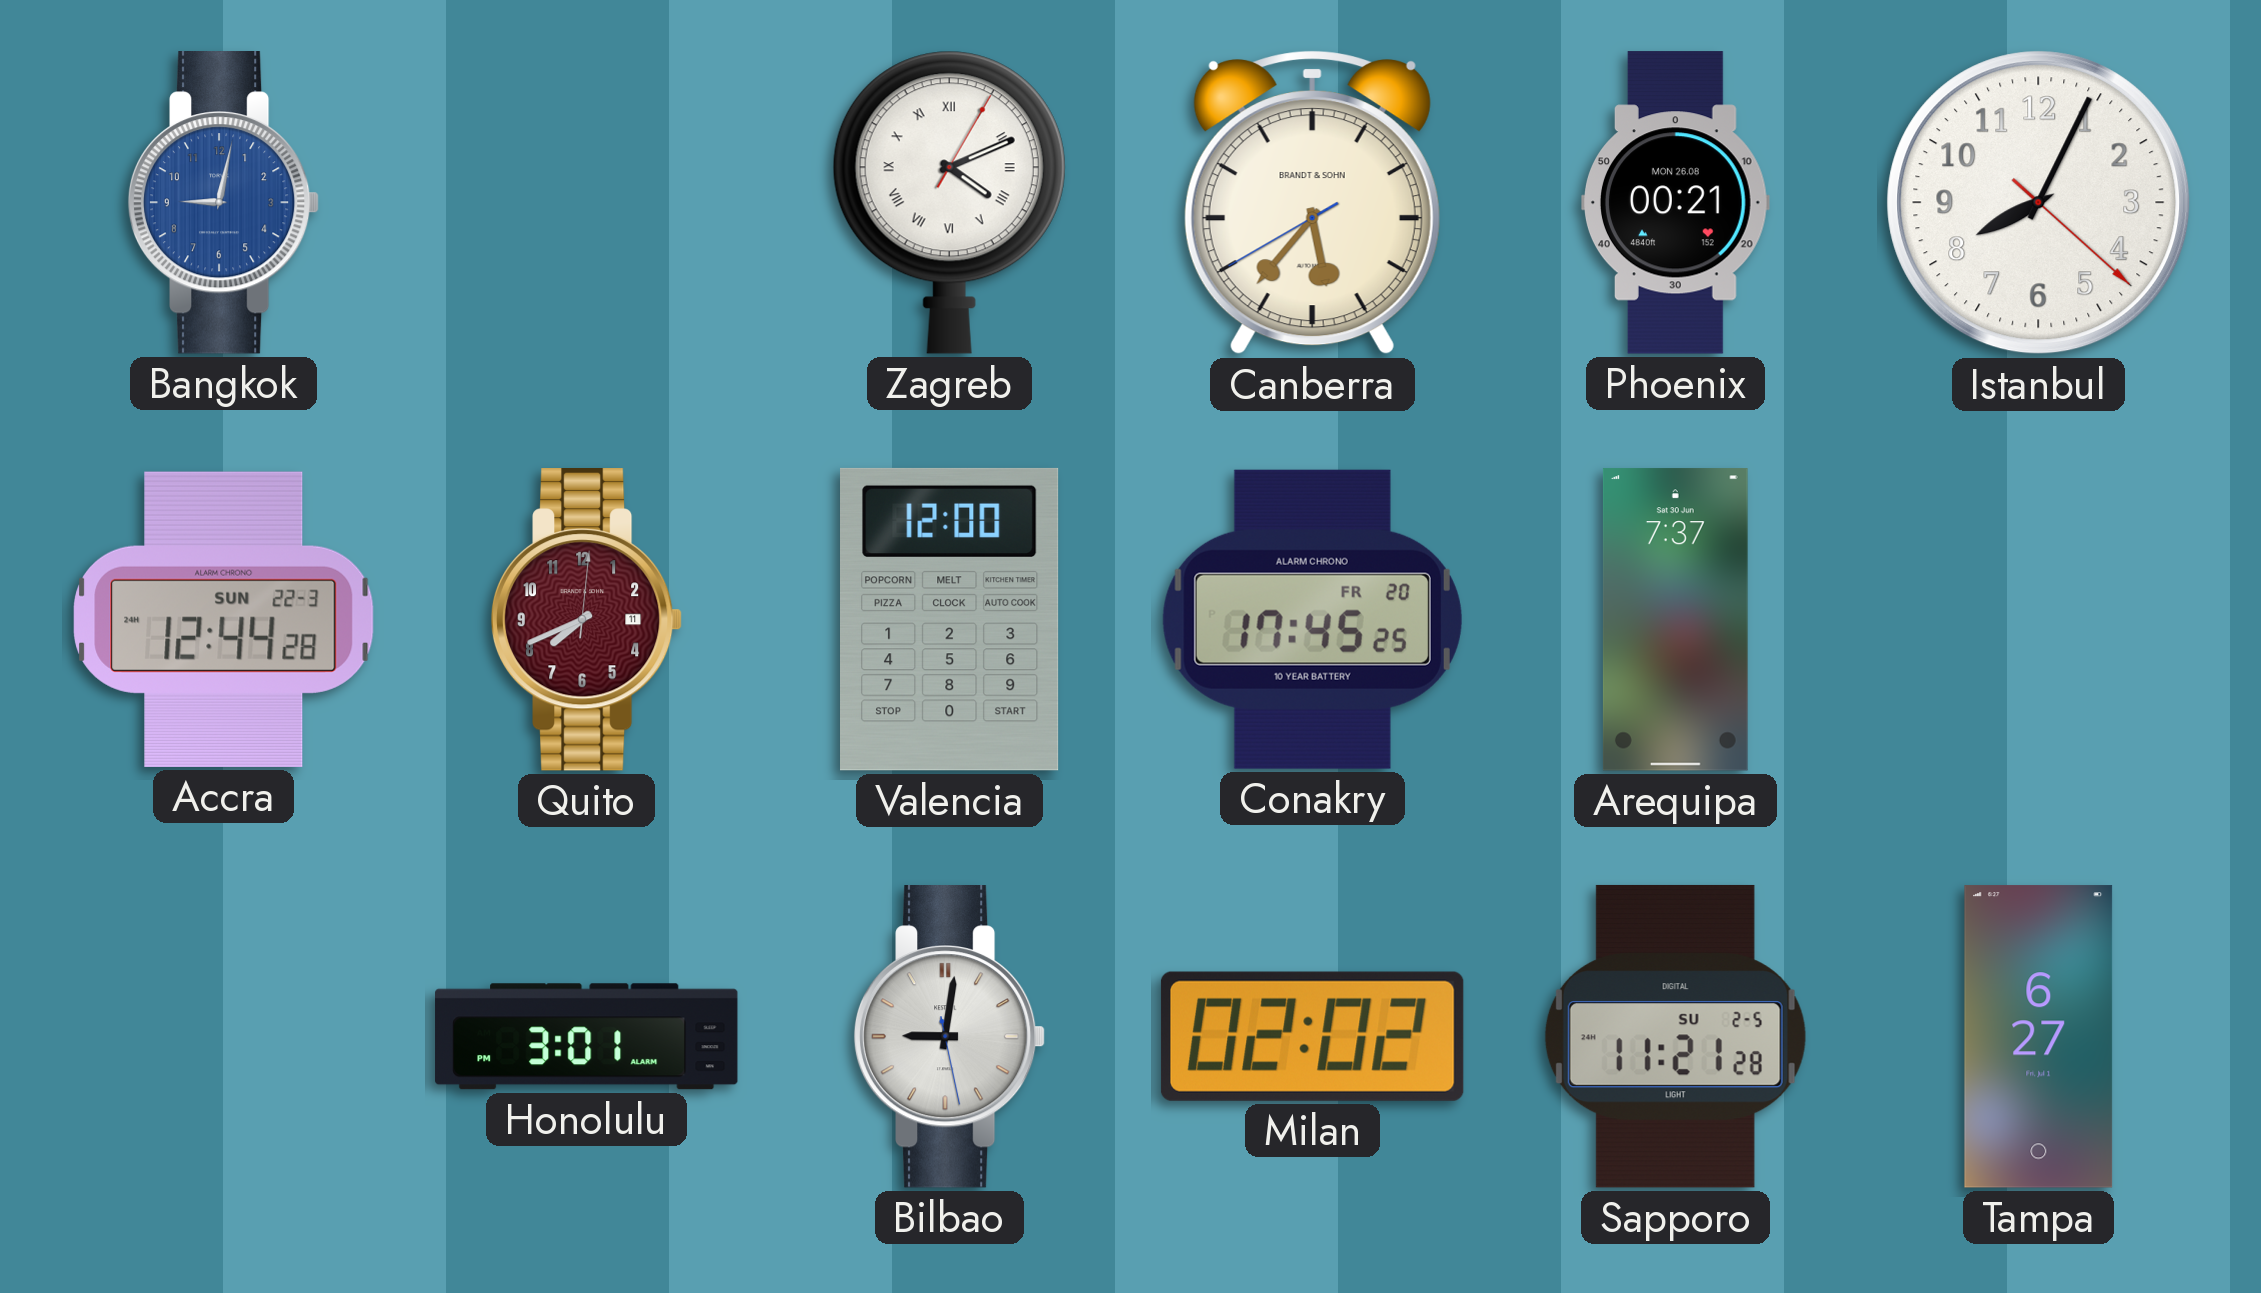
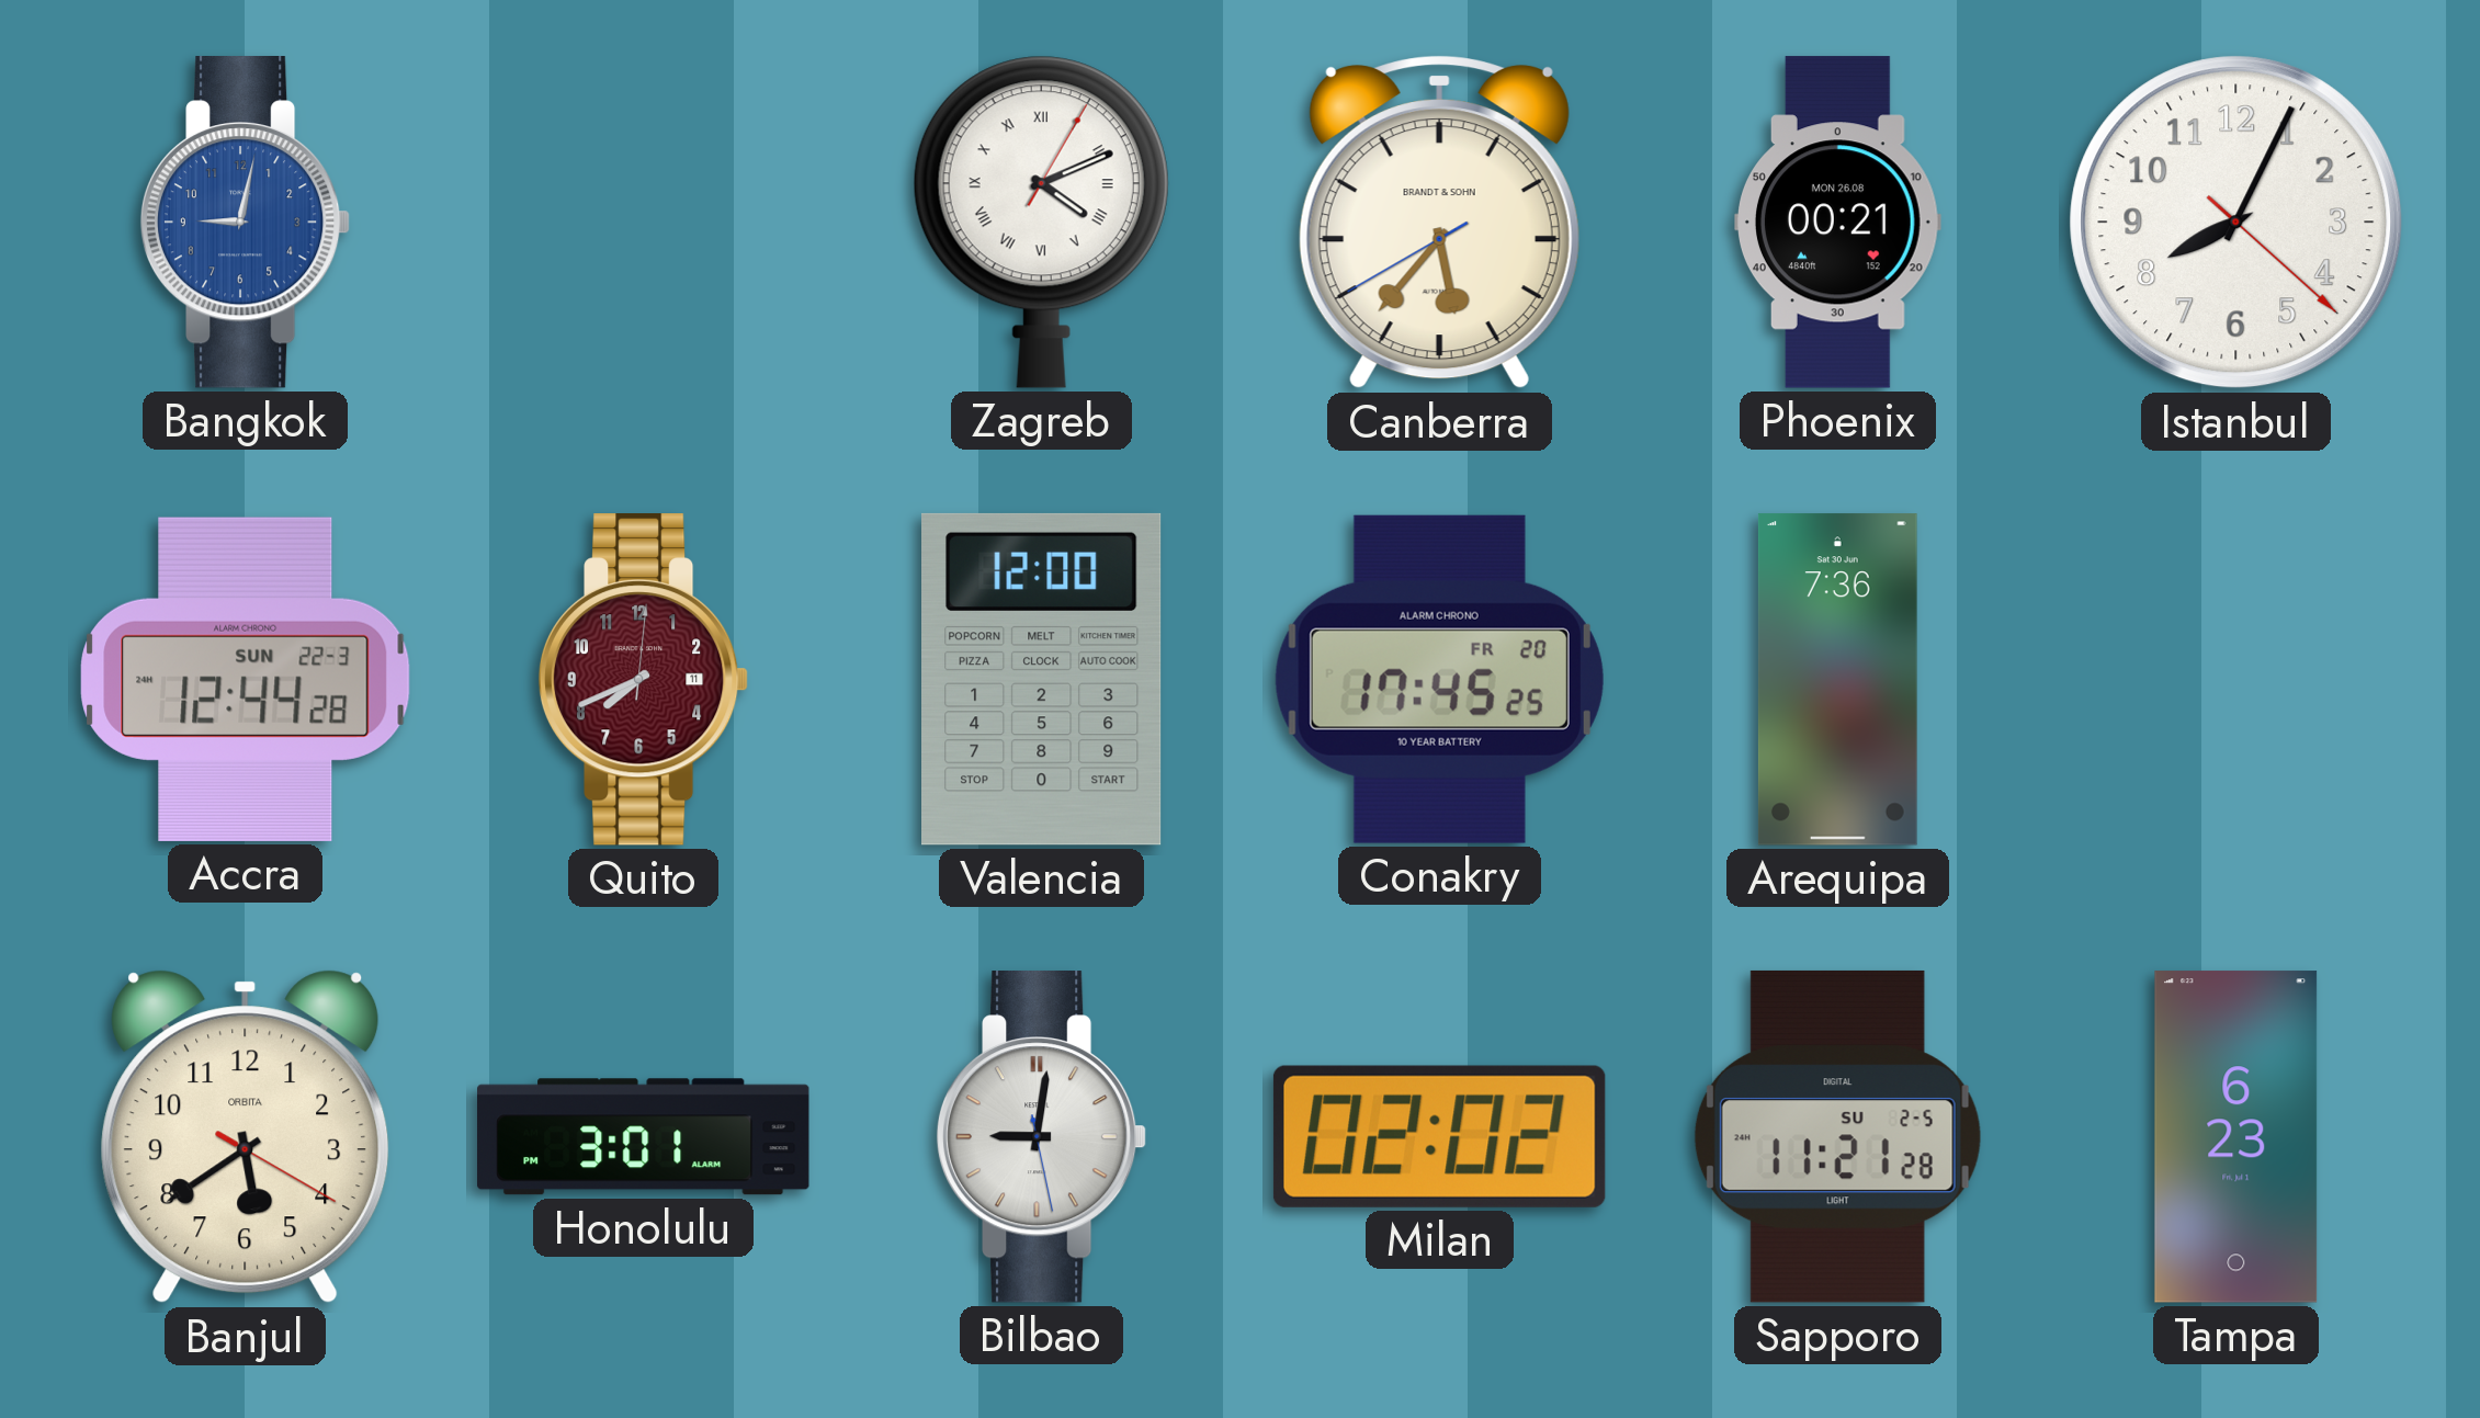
Arequipa: 7:37 -> 7:36
Banjul: none -> 5:39
Tampa: 6:27 -> 6:23
